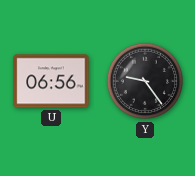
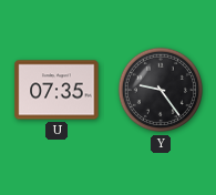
U: 06:56 -> 07:35
